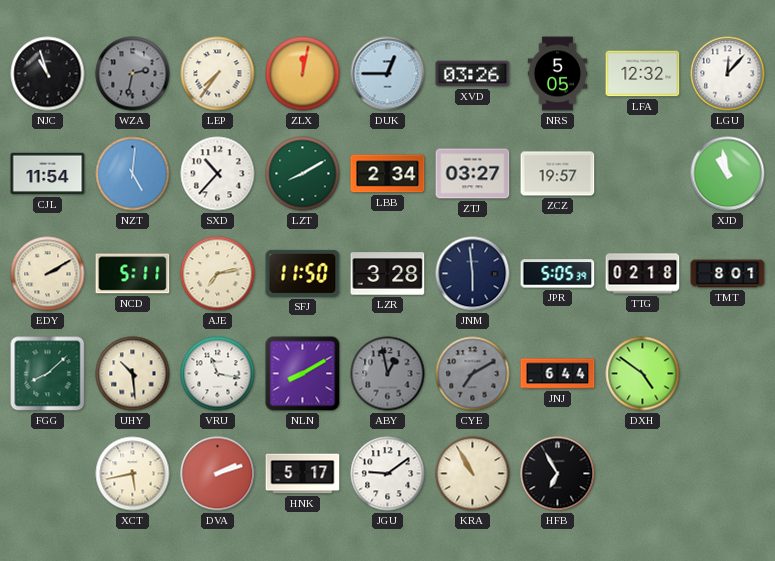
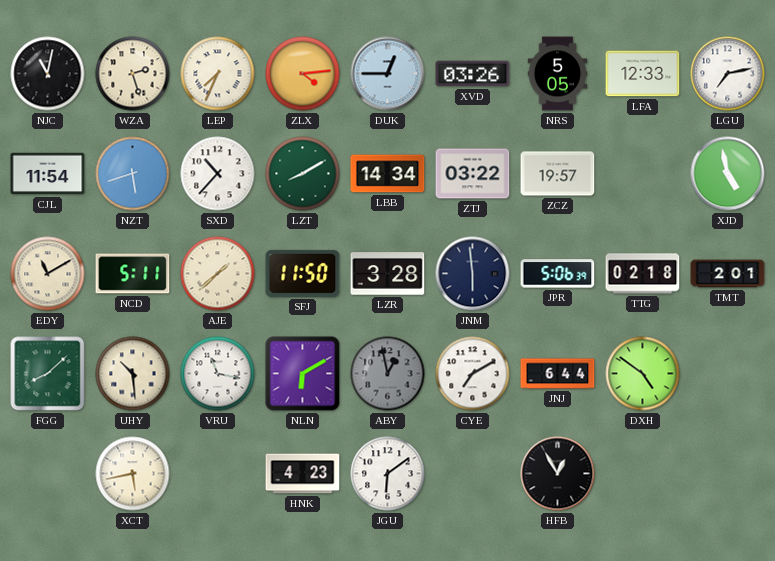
NJC: 10:57 -> 11:02
WZA: 2:32 -> 2:27
WZA dial: grey -> cream
LEP: 7:36 -> 7:34
ZLX: 12:02 -> 4:14
LFA: 12:32 -> 12:33
LGU: 12:07 -> 7:13
NZT: 5:01 -> 5:42
LBB: 2:34 -> 14:34
ZTJ: 03:27 -> 03:22
XJD: 10:58 -> 4:58
EDY: 2:10 -> 11:10
AJE: 7:13 -> 1:38
JPR: 5:05 -> 5:06
TMT: 8:01 -> 2:01
NLN: 8:10 -> 6:10
CYE dial: grey -> white
DVA: 2:12 -> none
HNK: 5:17 -> 4:23
JGU: 9:09 -> 6:09
KRA: 10:55 -> none
HFB: 6:55 -> 12:55
